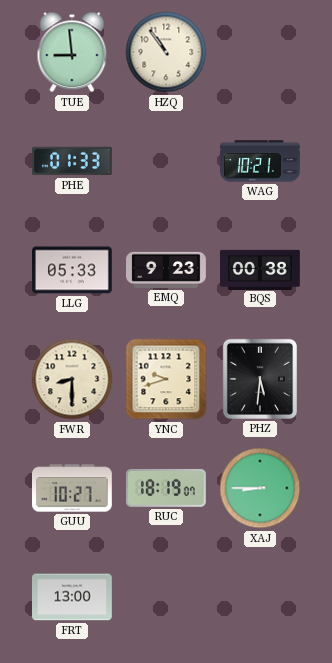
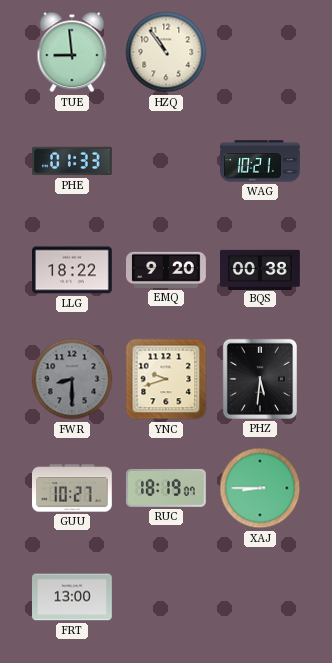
LLG: 05:33 -> 18:22
EMQ: 9:23 -> 9:20
FWR dial: cream -> grey
